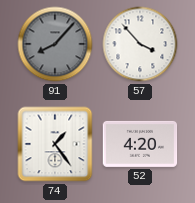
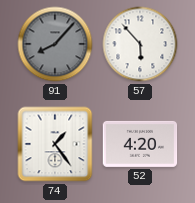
57: 3:53 -> 5:53
